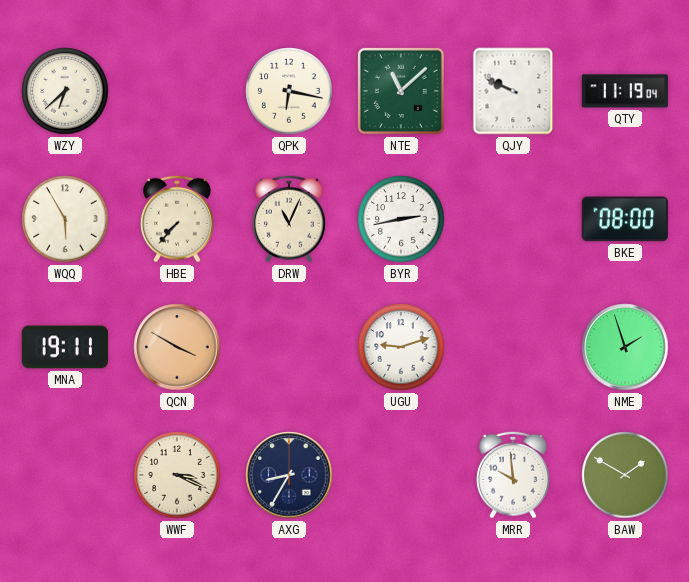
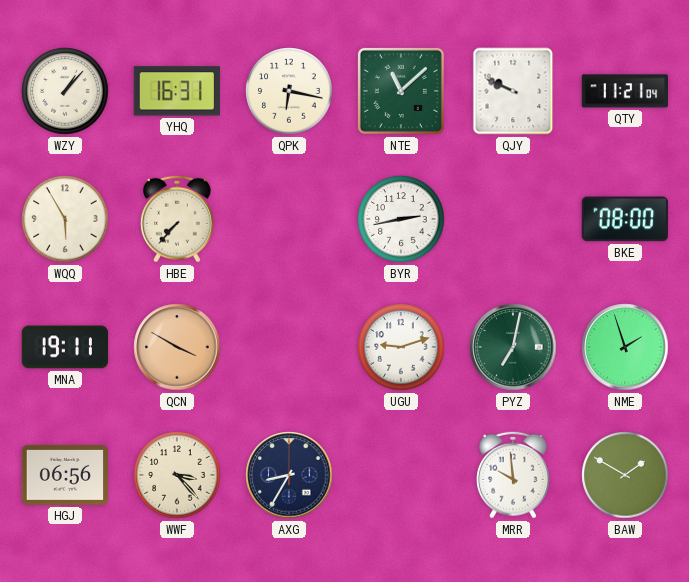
WZY: 6:38 -> 1:07
YHQ: none -> 16:31
QTY: 11:19 -> 11:21
DRW: 11:04 -> none
PYZ: none -> 7:02
HGJ: none -> 06:56
WWF: 3:19 -> 3:23
